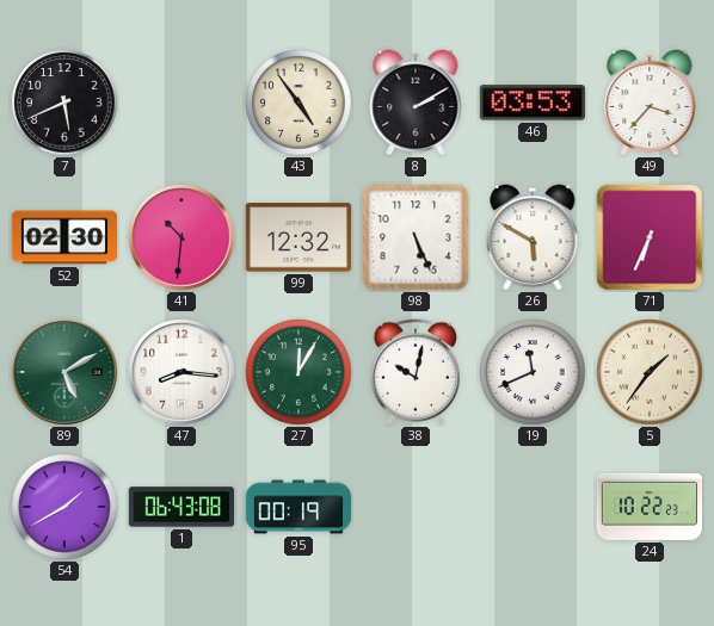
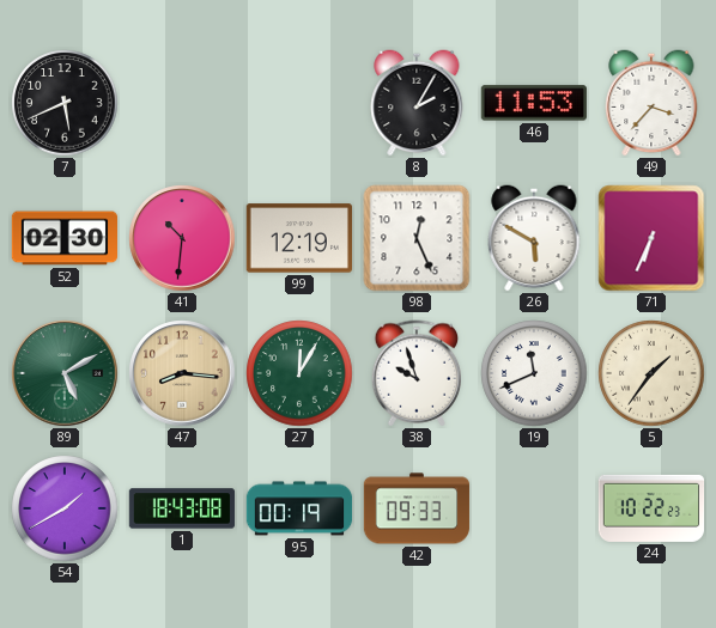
43: 4:54 -> none
8: 2:10 -> 2:05
46: 03:53 -> 11:53
99: 12:32 -> 12:19
98: 5:26 -> 12:26
47 dial: white -> champagne
38: 10:02 -> 9:57
1: 06:43 -> 18:43
42: none -> 09:33
